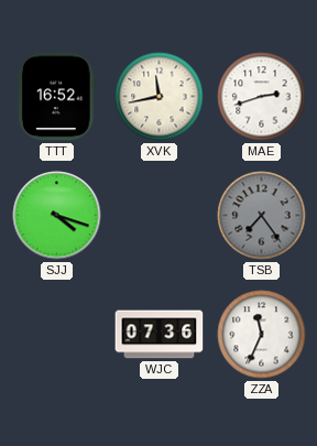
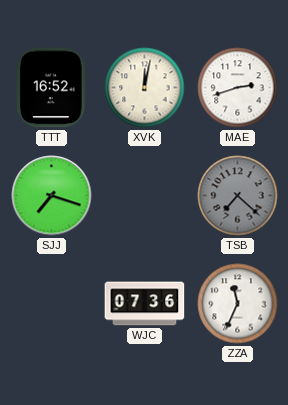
XVK: 11:43 -> 12:02
SJJ: 4:18 -> 7:18
TSB: 7:24 -> 7:22
